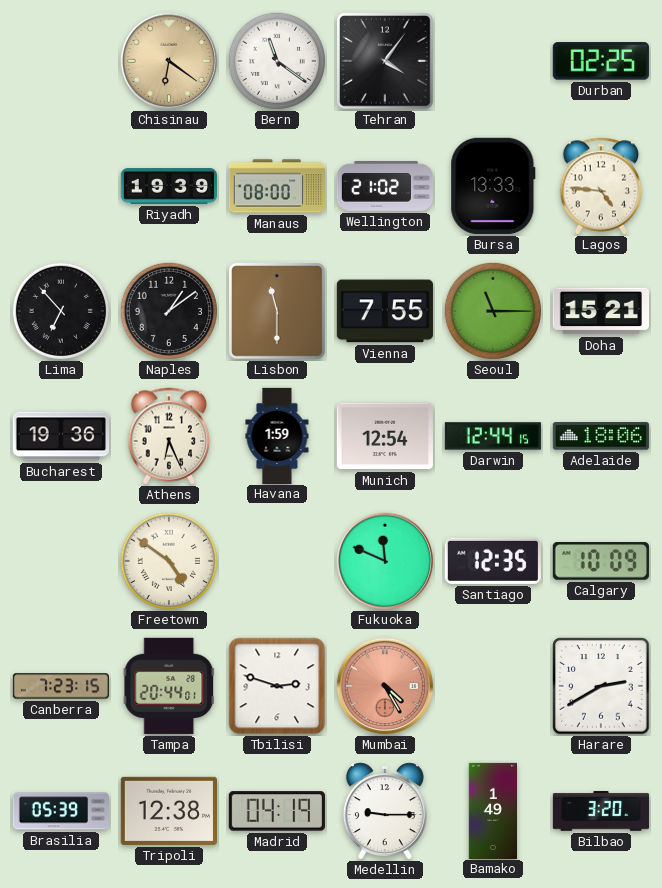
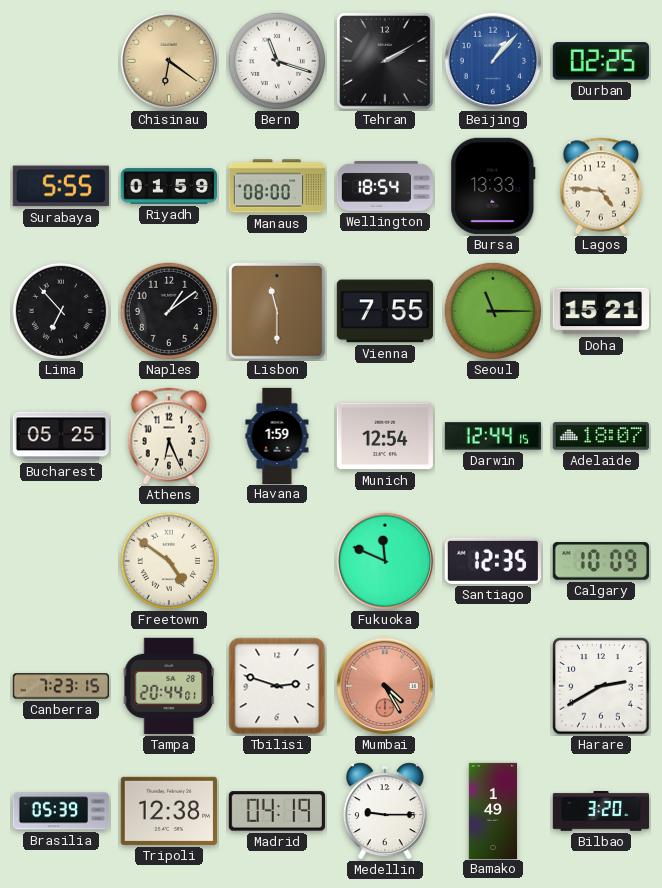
Bern: 11:21 -> 11:18
Tehran: 4:06 -> 2:10
Beijing: none -> 1:07
Surabaya: none -> 5:55
Riyadh: 19:39 -> 01:59
Wellington: 21:02 -> 18:54
Bucharest: 19:36 -> 05:25
Adelaide: 18:06 -> 18:07
